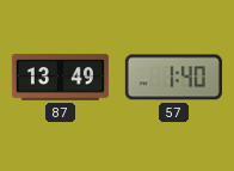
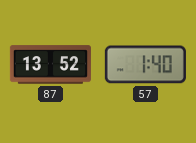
87: 13:49 -> 13:52
